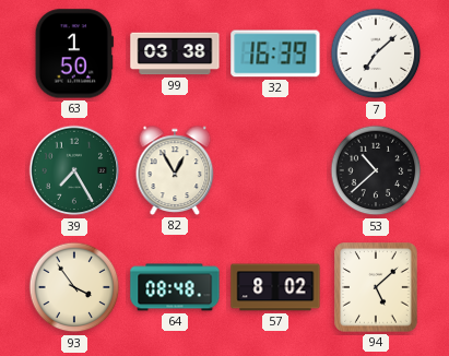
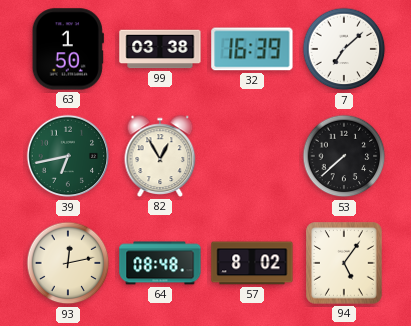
39: 7:25 -> 6:43
53: 10:38 -> 7:38
93: 3:54 -> 12:13
94: 5:08 -> 5:06
